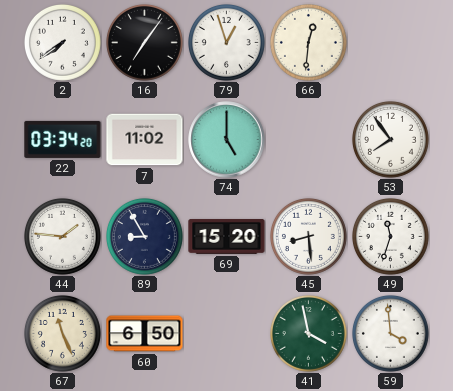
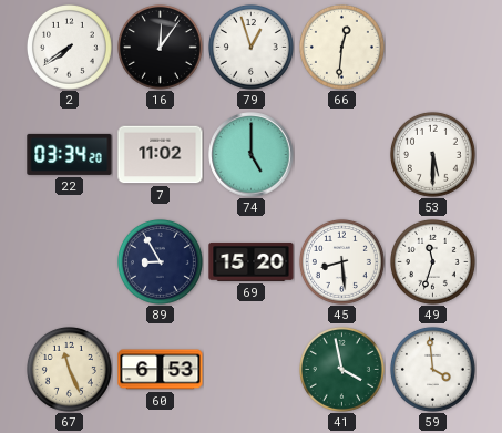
16: 7:06 -> 12:06
53: 7:54 -> 5:30
44: 1:46 -> none
60: 6:50 -> 6:53
